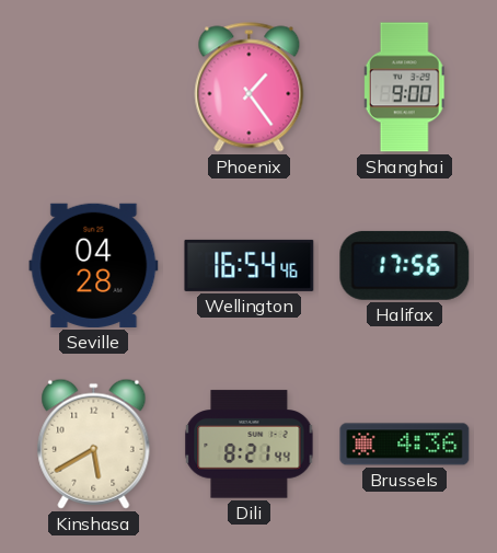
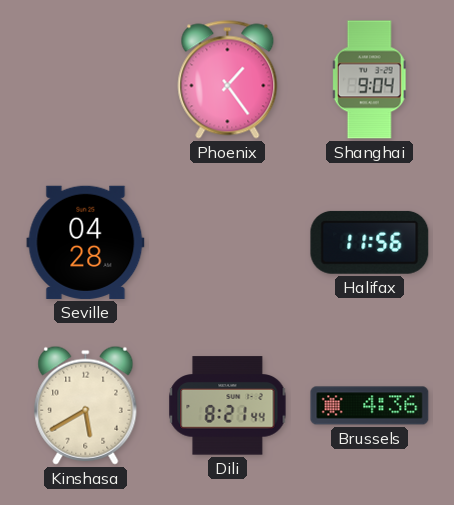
Shanghai: 9:00 -> 9:04
Wellington: 16:54 -> none
Halifax: 17:56 -> 11:56
